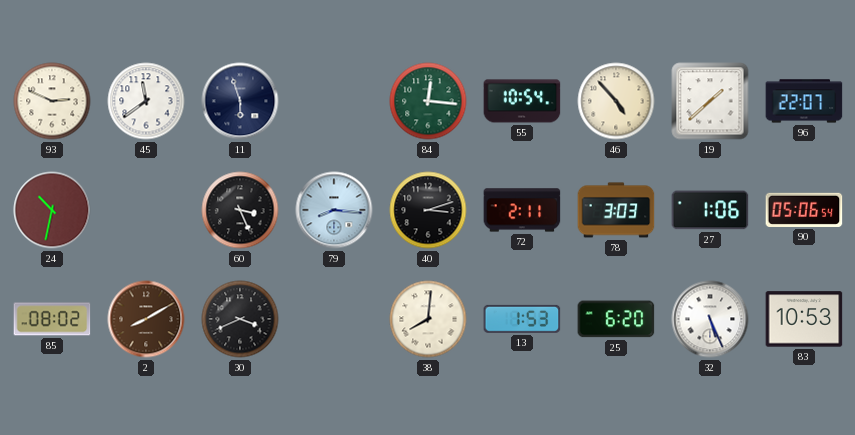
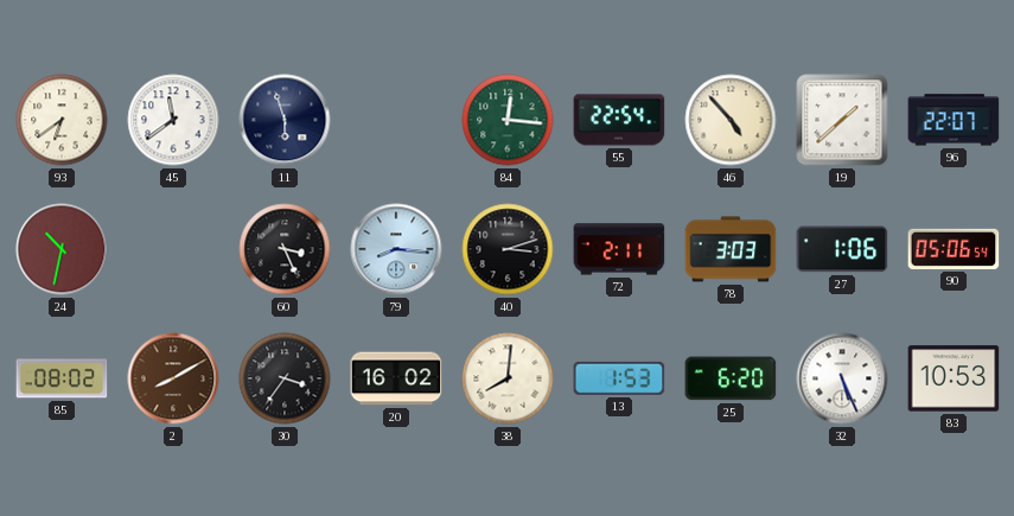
93: 2:49 -> 6:39
55: 10:54 -> 22:54
30: 3:41 -> 3:36
20: none -> 16:02
